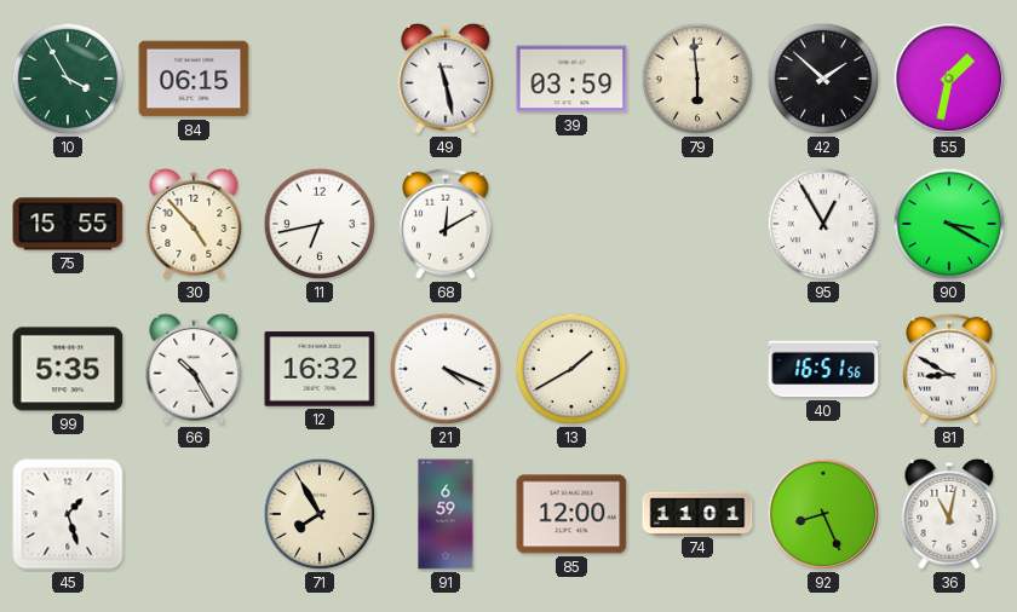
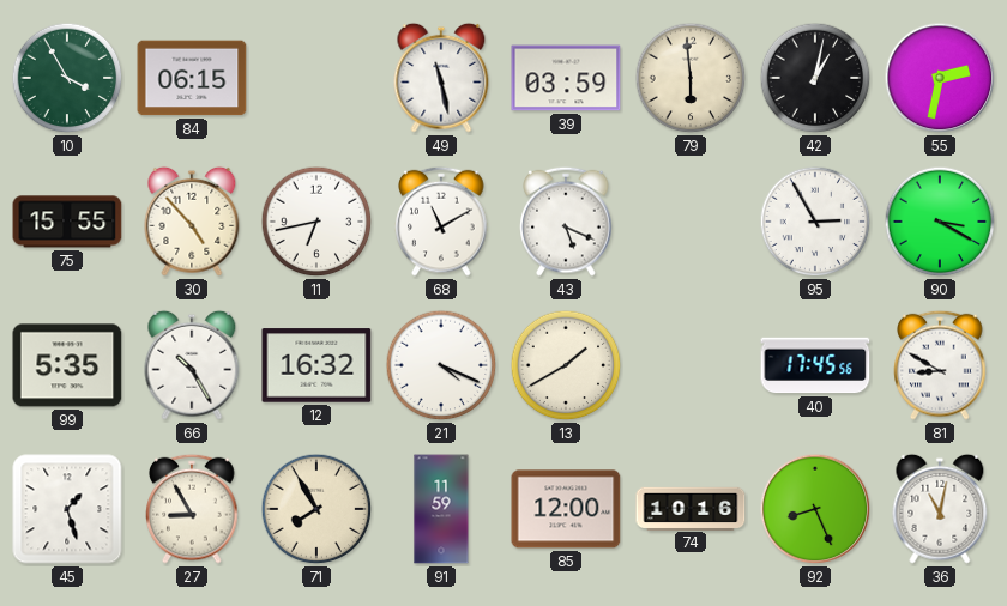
42: 1:52 -> 1:02
55: 1:32 -> 2:32
68: 12:10 -> 11:10
43: none -> 5:19
95: 12:55 -> 2:55
40: 16:51 -> 17:45
27: none -> 8:55
91: 6:59 -> 11:59
74: 11:01 -> 10:16
